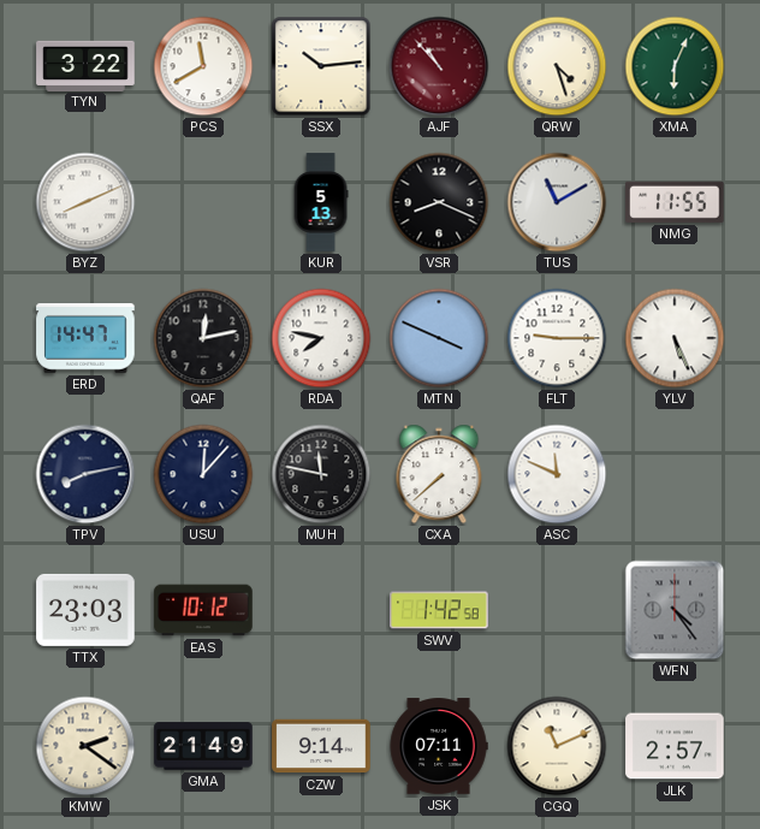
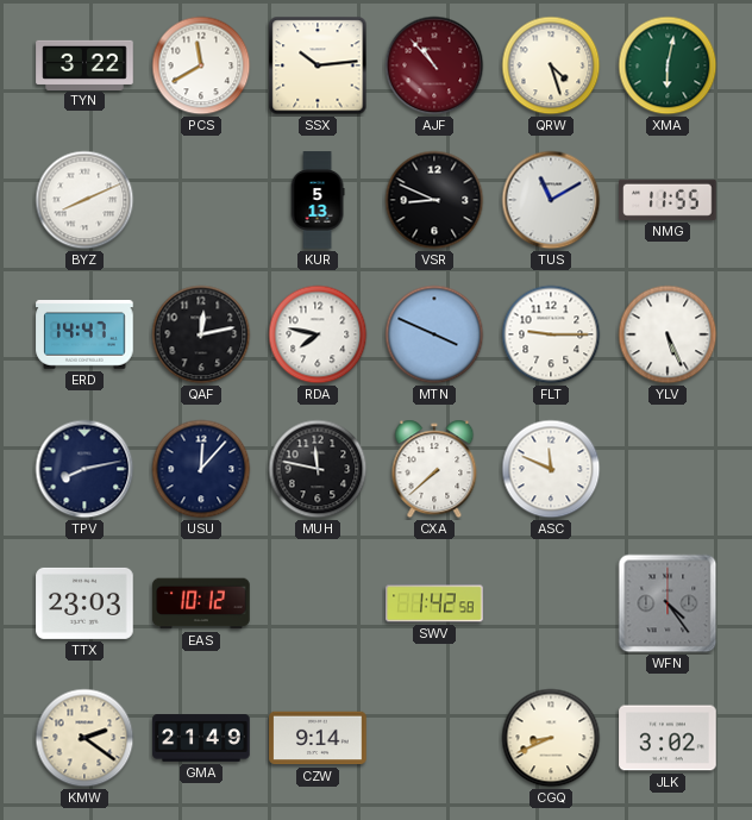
XMA: 6:04 -> 6:02
VSR: 8:19 -> 8:49
JSK: 07:11 -> none
CGQ: 11:11 -> 8:41
JLK: 2:57 -> 3:02
